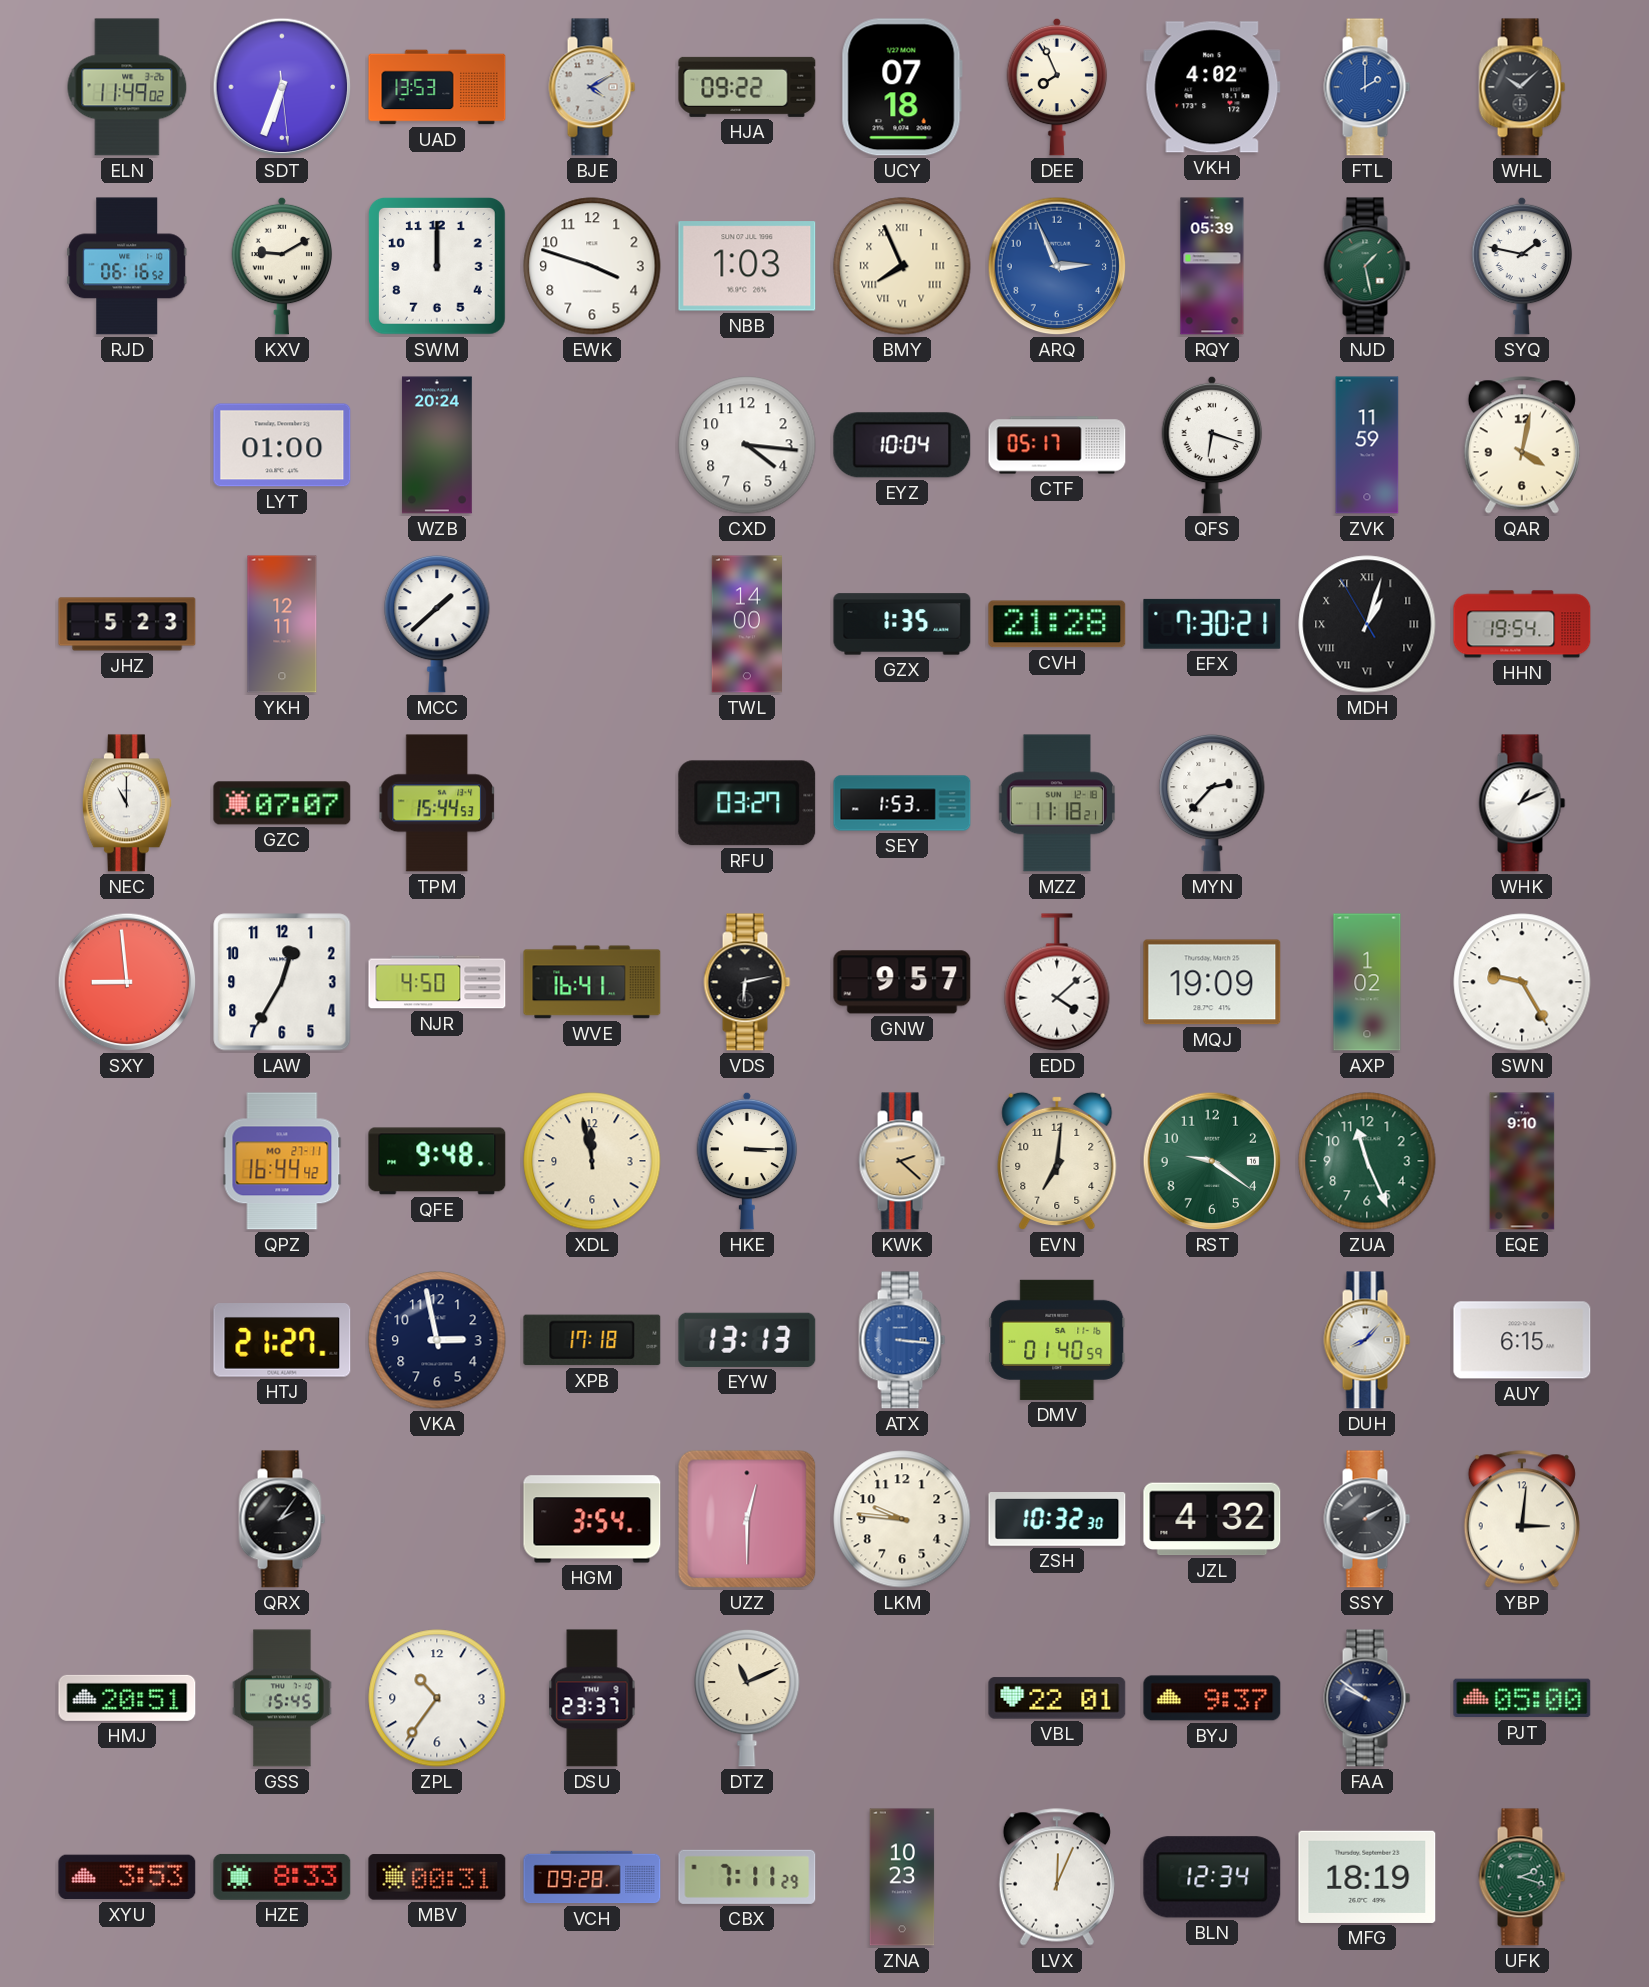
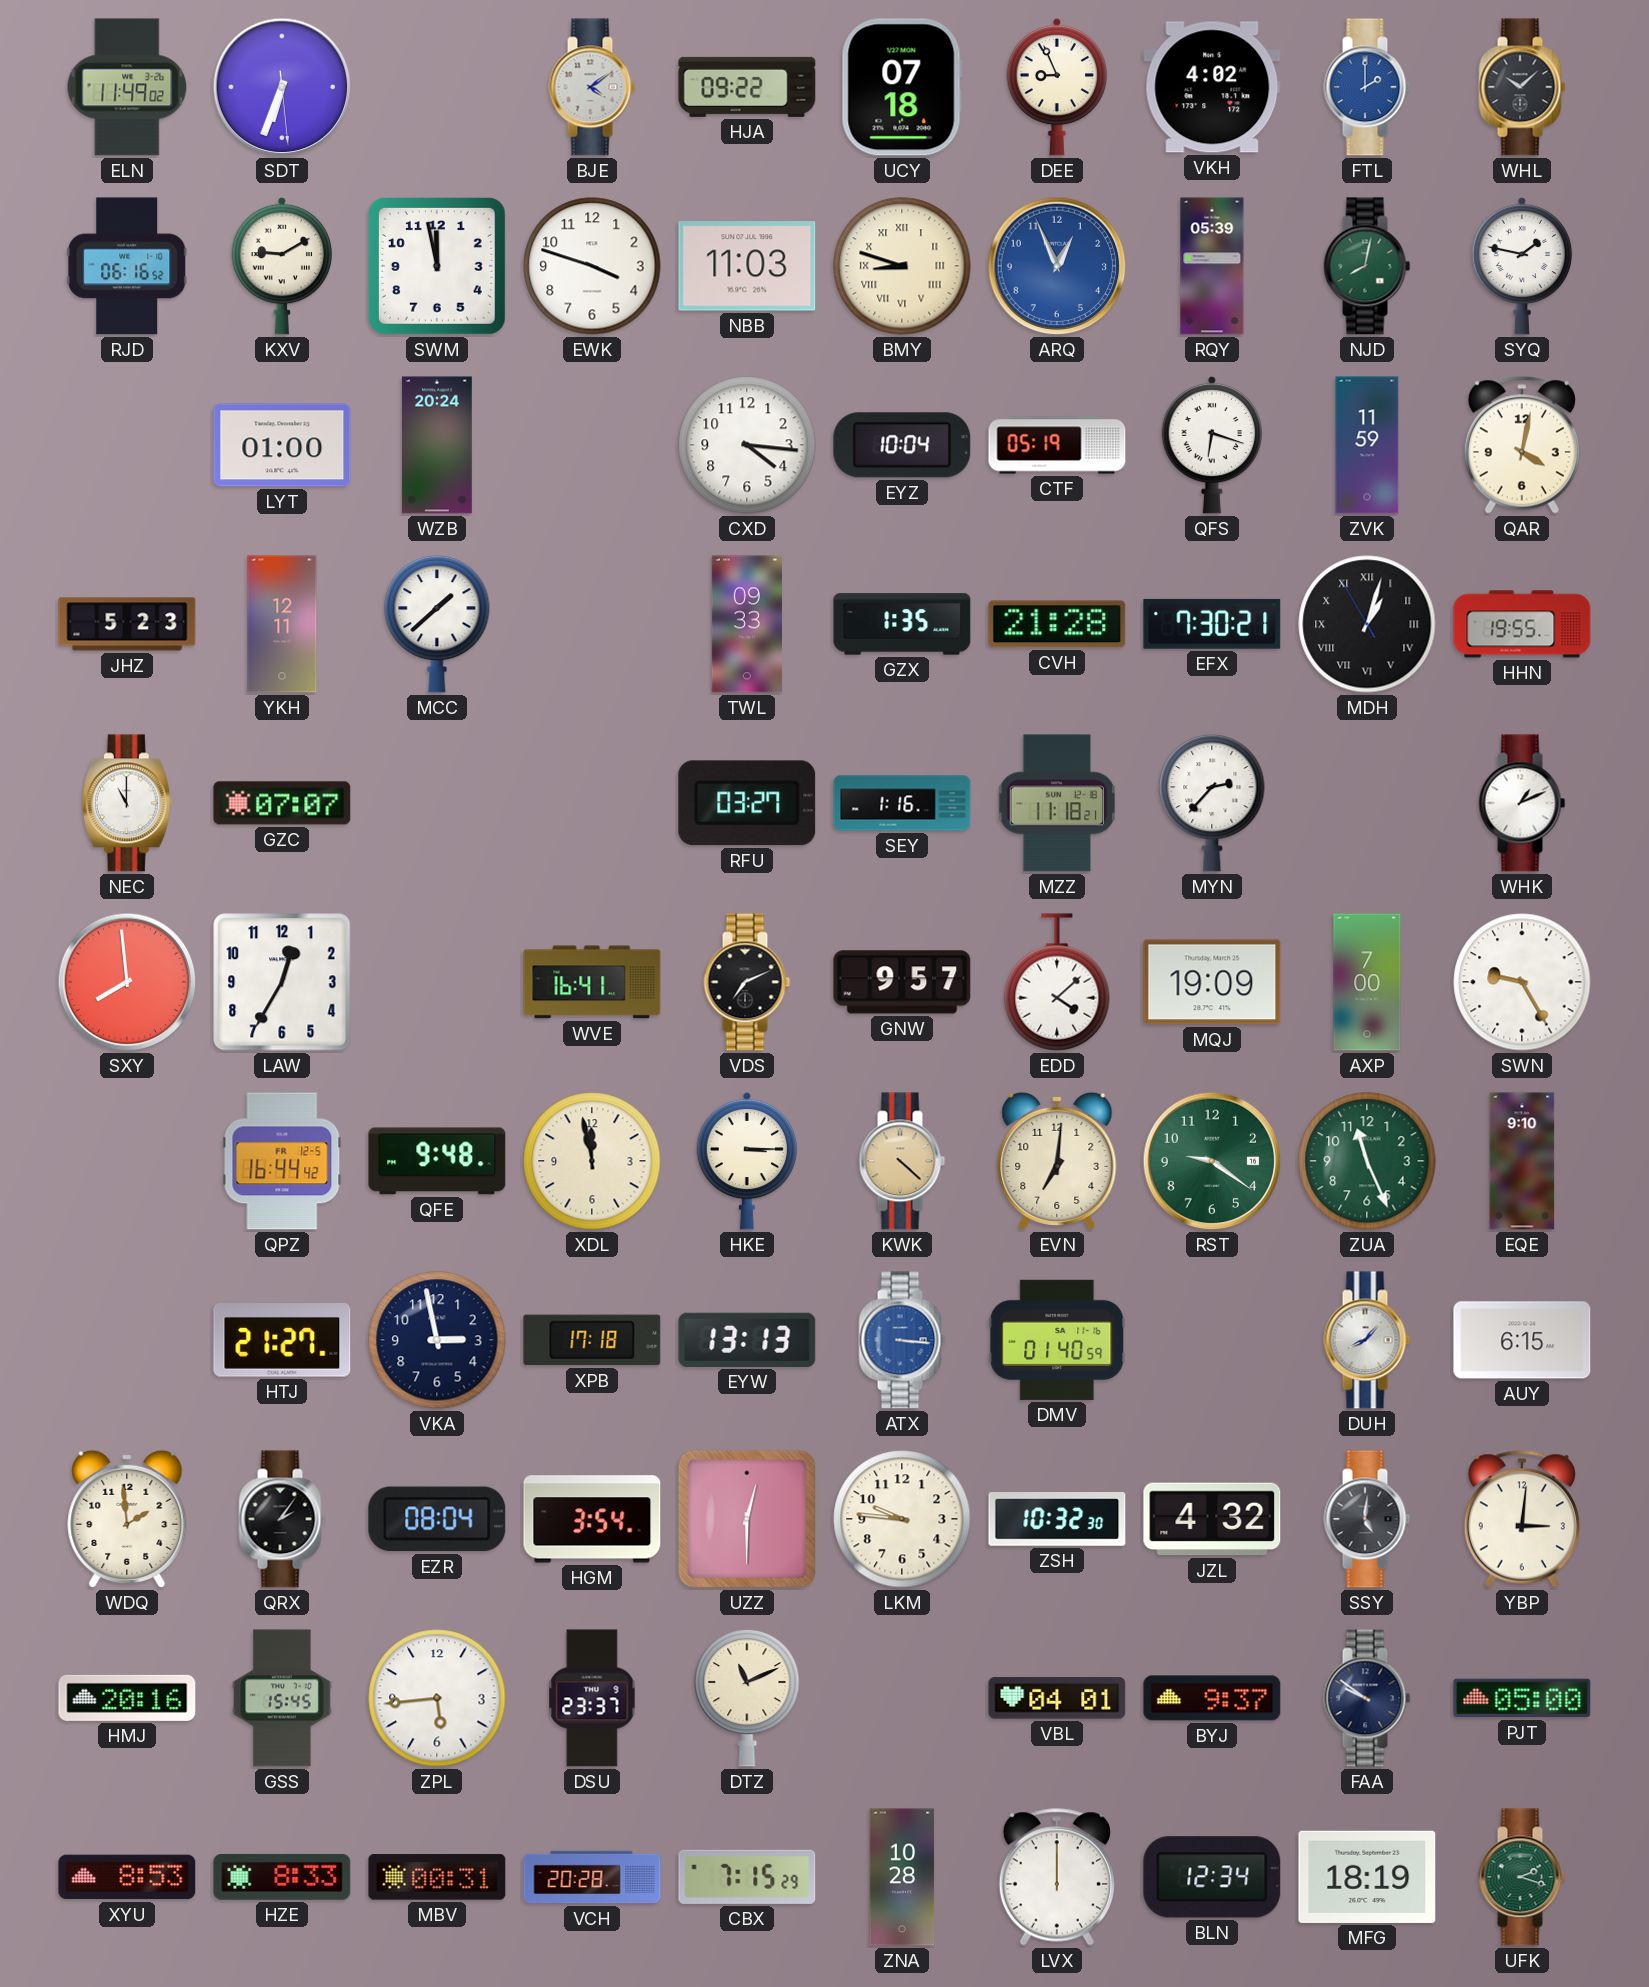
UAD: 13:53 -> none
BJE: 4:10 -> 4:09
DEE: 7:56 -> 8:56
SWM: 12:00 -> 11:58
NBB: 1:03 -> 11:03
BMY: 7:56 -> 8:48
ARQ: 2:56 -> 12:56
NJD: 1:28 -> 8:02
CTF: 05:17 -> 05:19
TWL: 14:00 -> 09:33
HHN: 19:54 -> 19:55
TPM: 15:44 -> none
SEY: 1:53 -> 1:16
SXY: 8:59 -> 7:59
NJR: 4:50 -> none
VDS: 6:13 -> 7:11
AXP: 1:02 -> 7:00
QPZ date: MO 27-11 -> FR 12-5
KWK: 2:22 -> 4:22
WDQ: none -> 1:59
EZR: none -> 08:04
SSY: 2:10 -> 5:01
HMJ: 20:51 -> 20:16
ZPL: 10:36 -> 5:44
VBL: 22:01 -> 04:01
XYU: 3:53 -> 8:53
VCH: 09:28 -> 20:28
CBX: 7:11 -> 7:15
ZNA: 10:23 -> 10:28
LVX: 12:04 -> 12:00
